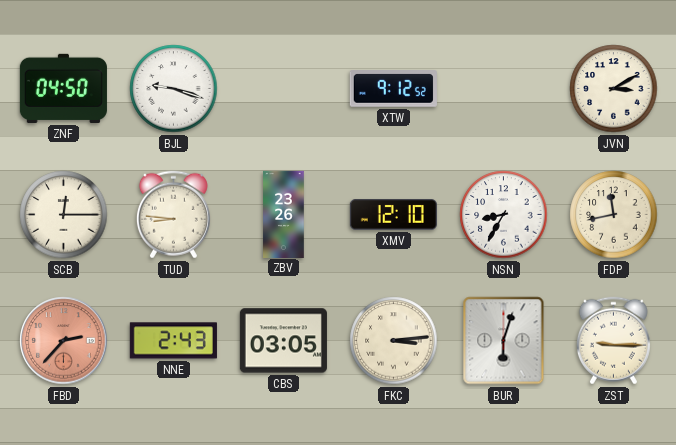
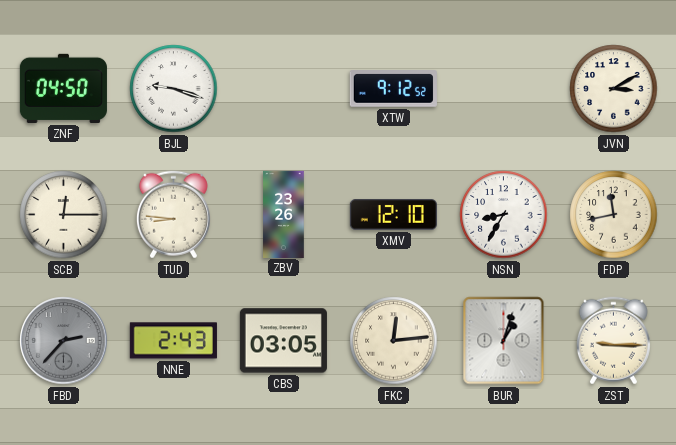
FBD dial: salmon -> grey
FKC: 3:14 -> 12:14
BUR: 6:03 -> 1:03
